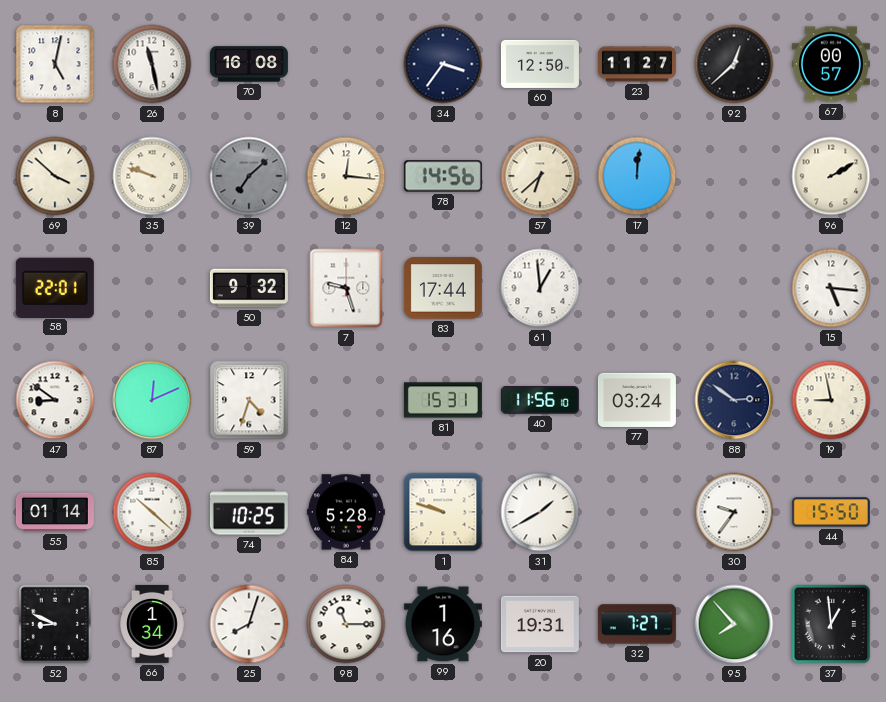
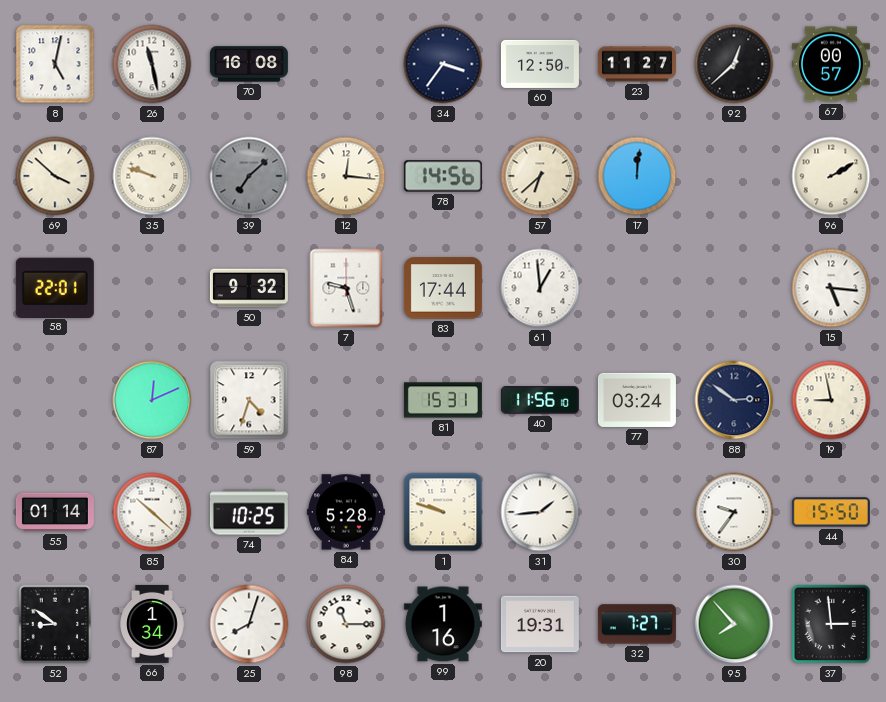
47: 8:51 -> none
31: 1:40 -> 1:44
52: 8:49 -> 8:51
37: 12:59 -> 2:59
